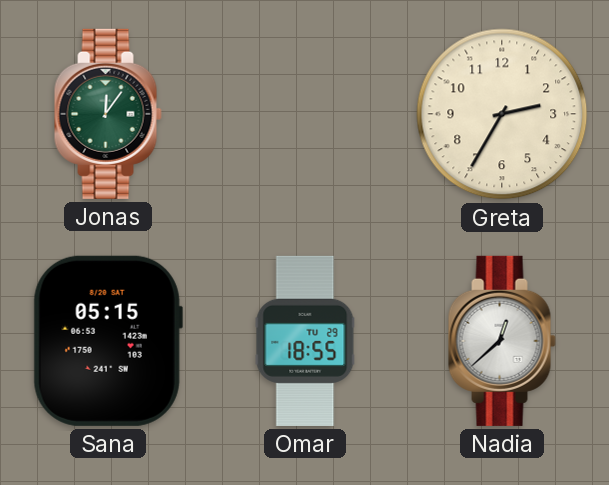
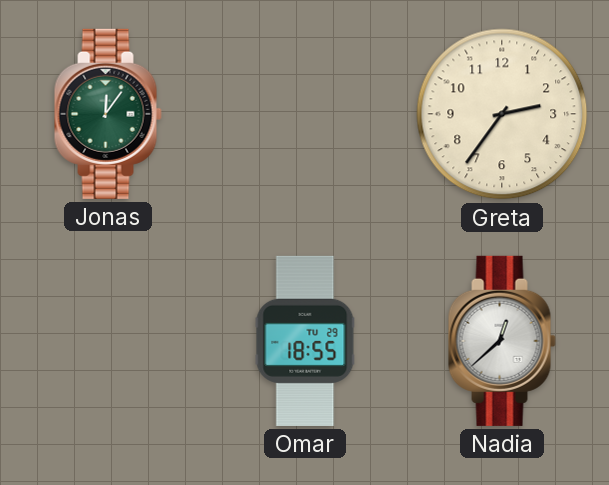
Greta: 2:35 -> 2:36
Sana: 05:15 -> none
